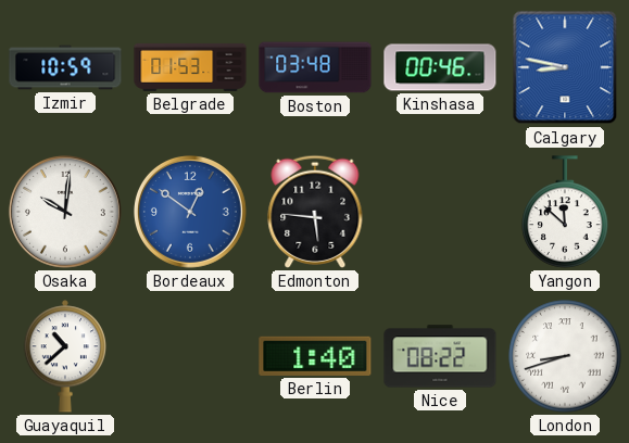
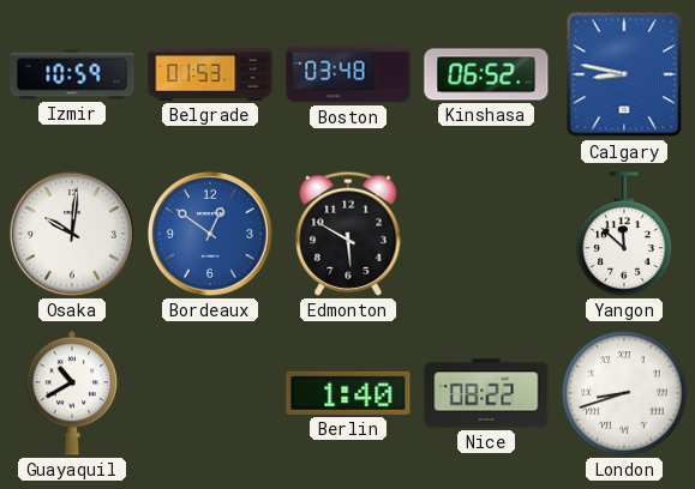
Kinshasa: 00:46 -> 06:52
Edmonton: 5:46 -> 5:50
Guayaquil: 10:38 -> 10:40
